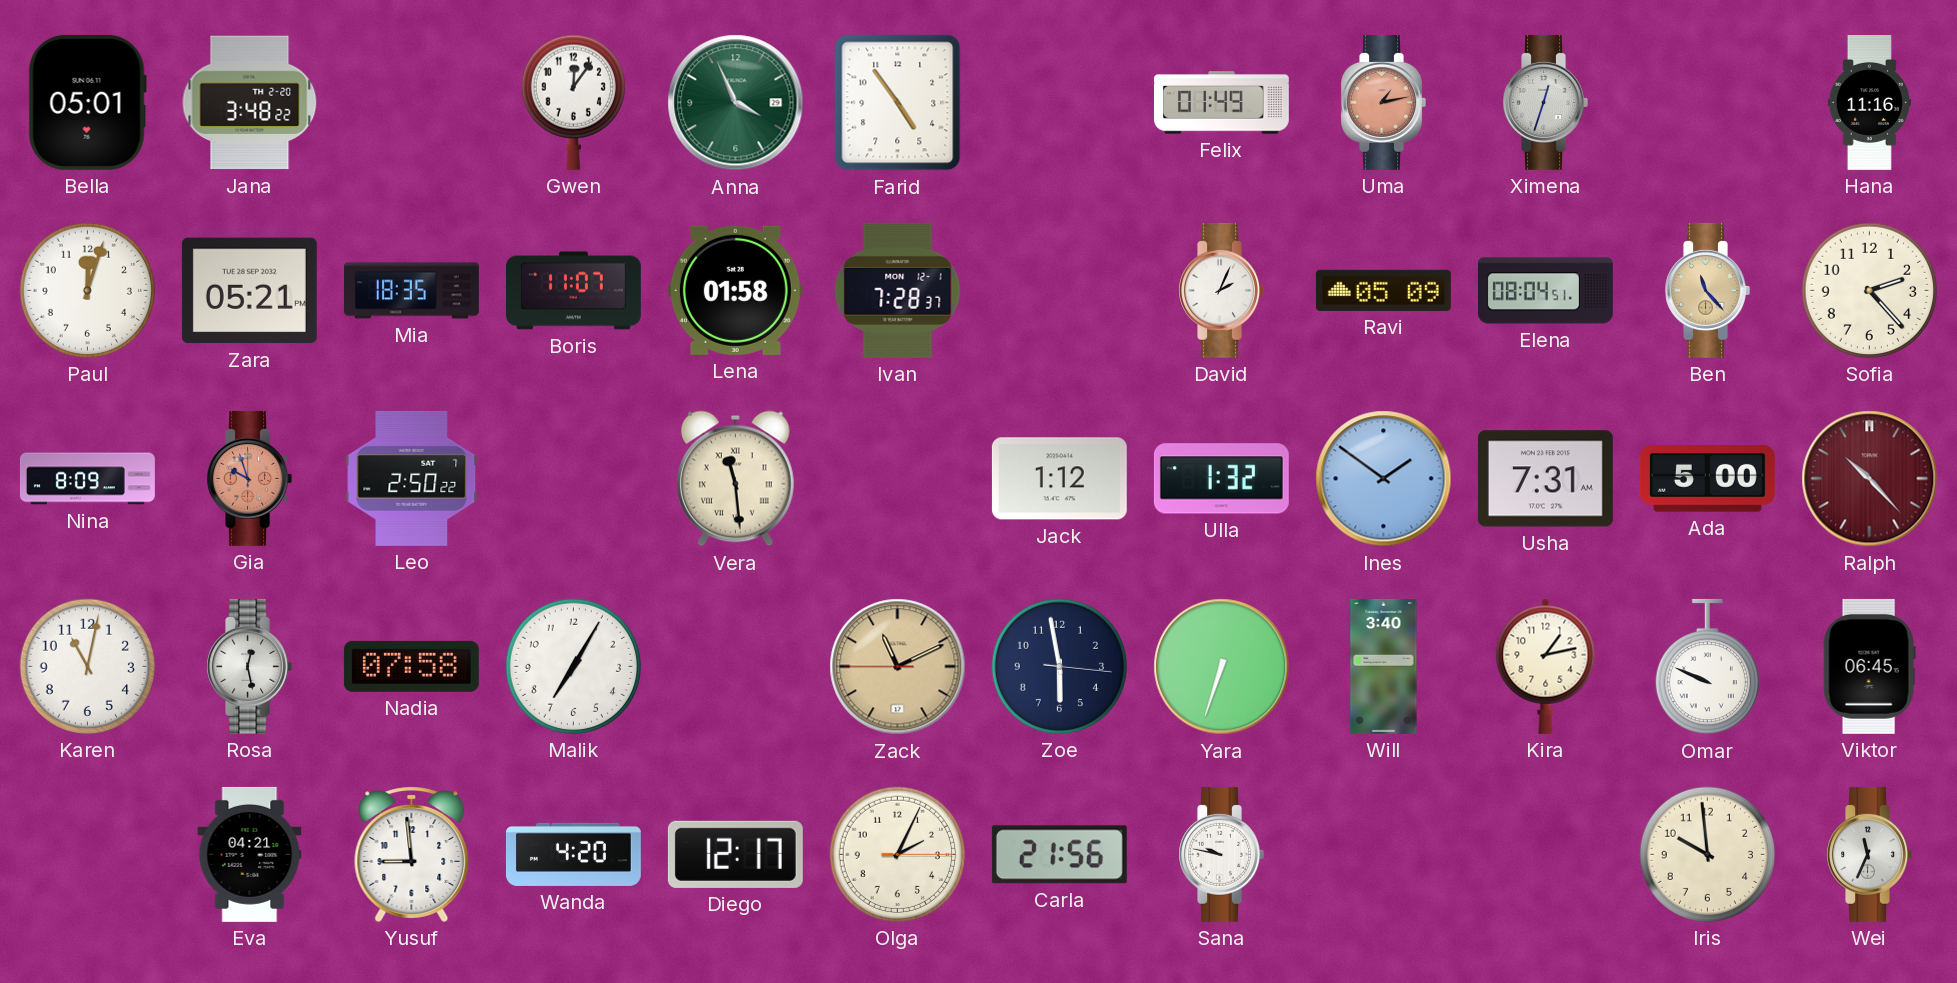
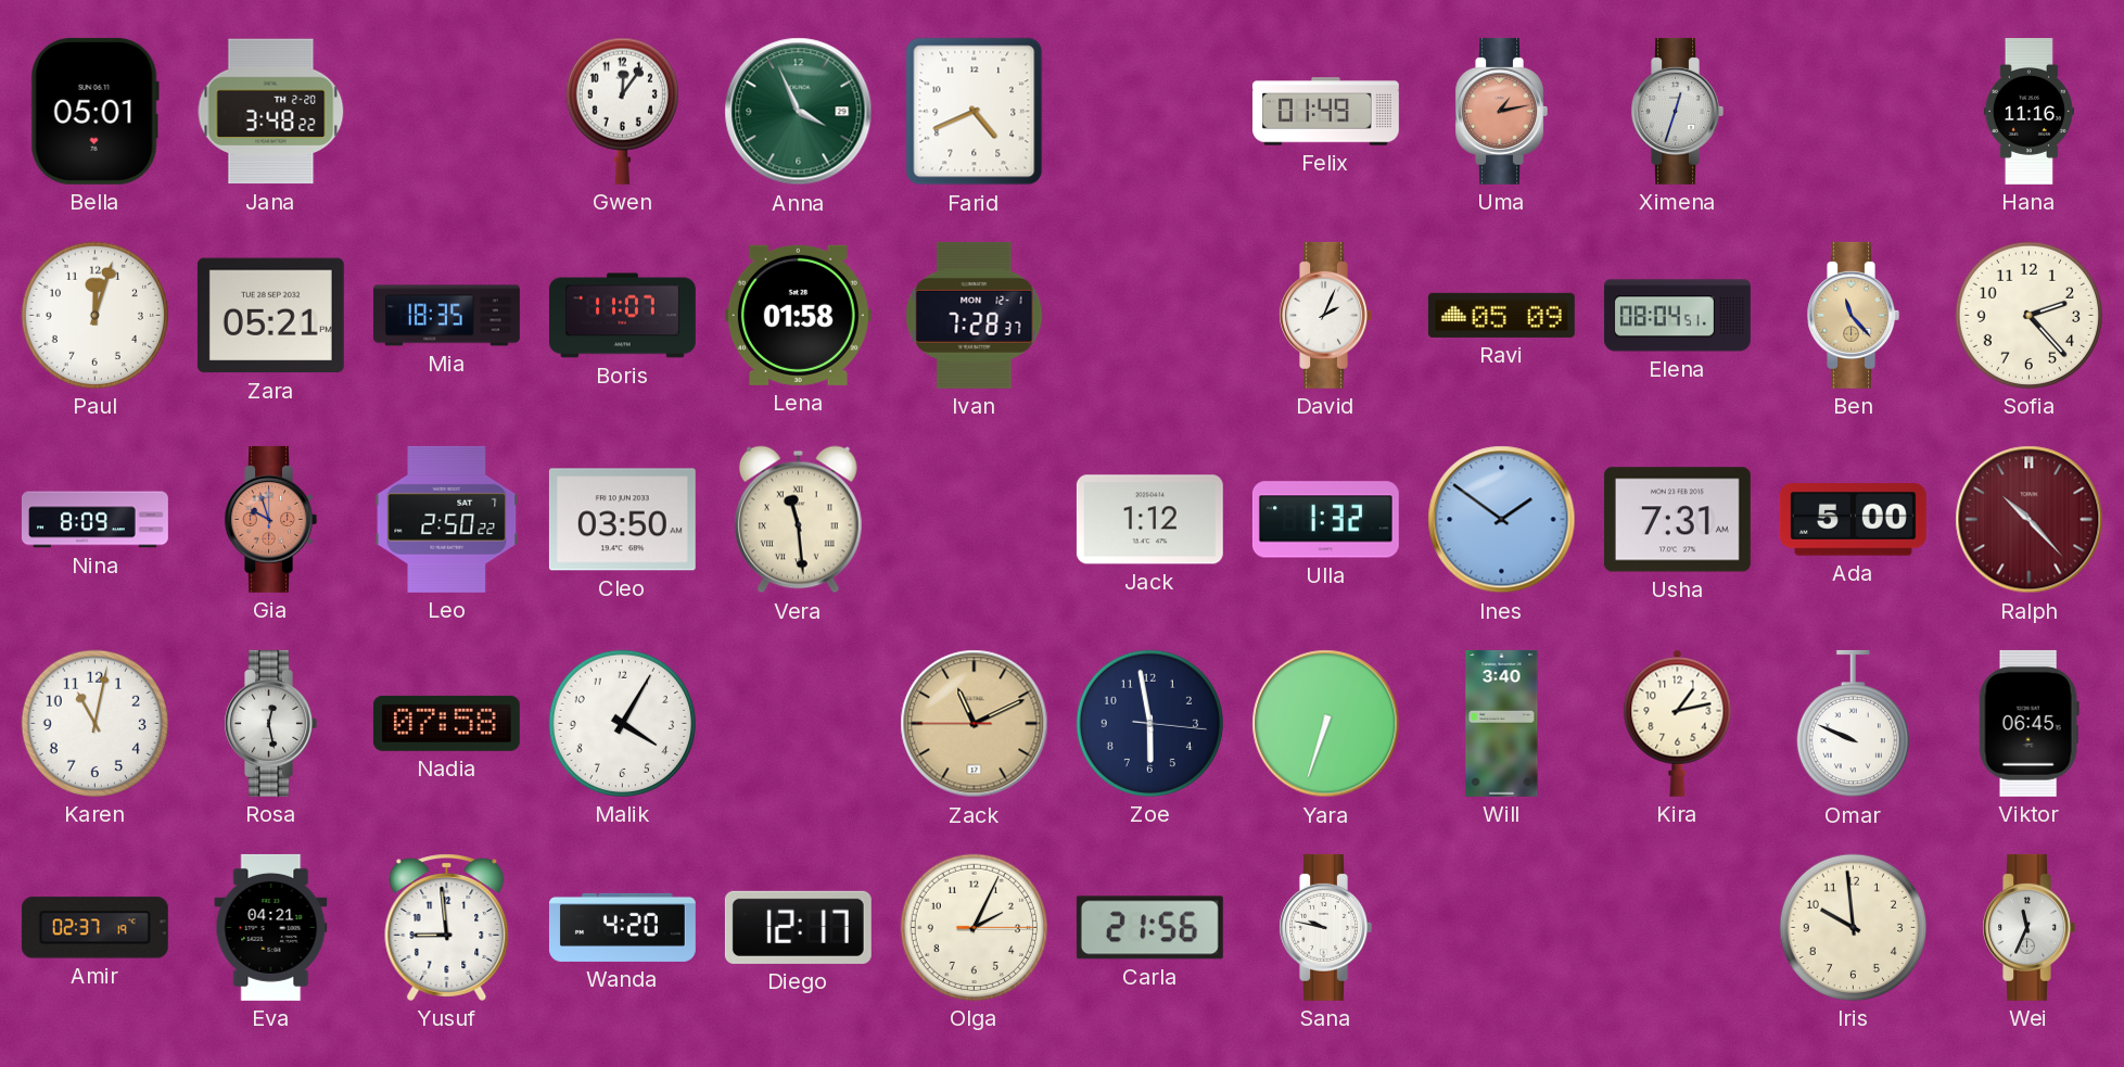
Farid: 4:54 -> 4:41
Cleo: none -> 03:50
Malik: 7:05 -> 4:05
Amir: none -> 02:37
